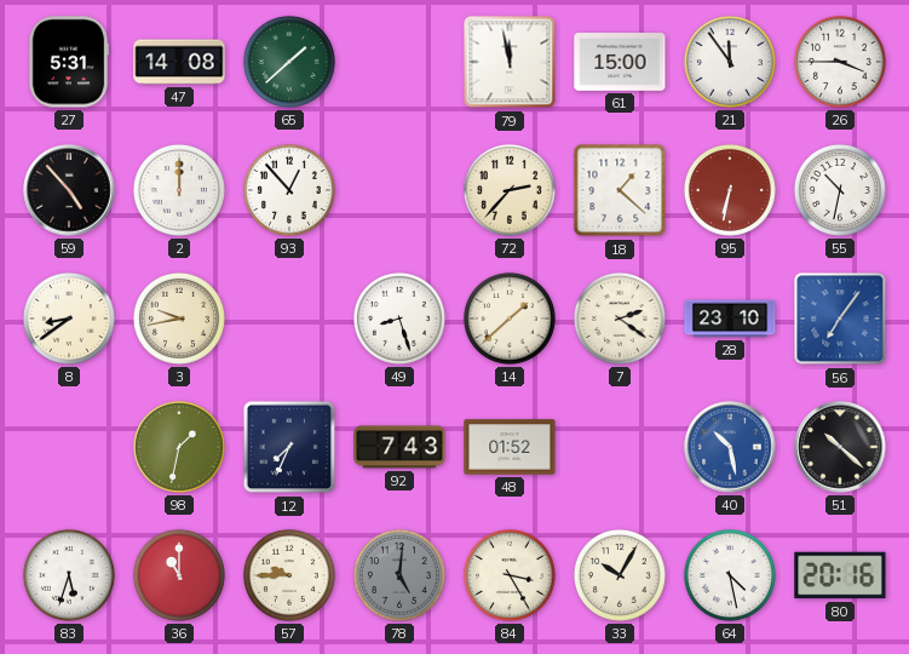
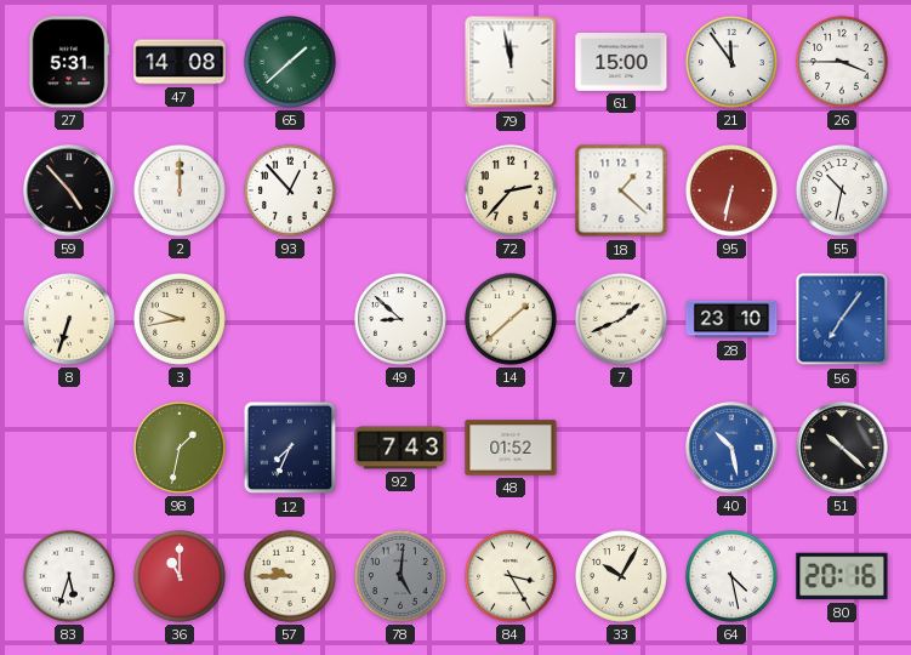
8: 8:39 -> 6:33
49: 8:27 -> 8:52
7: 2:21 -> 1:41
